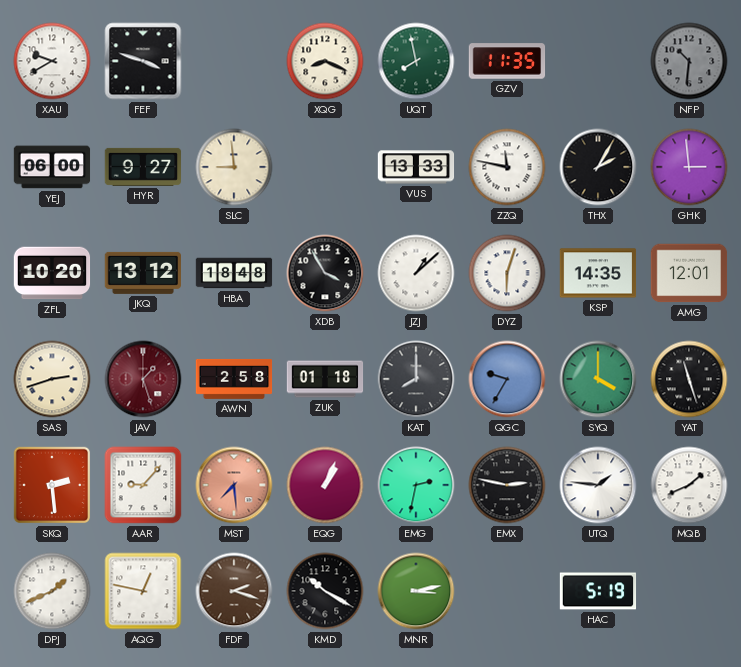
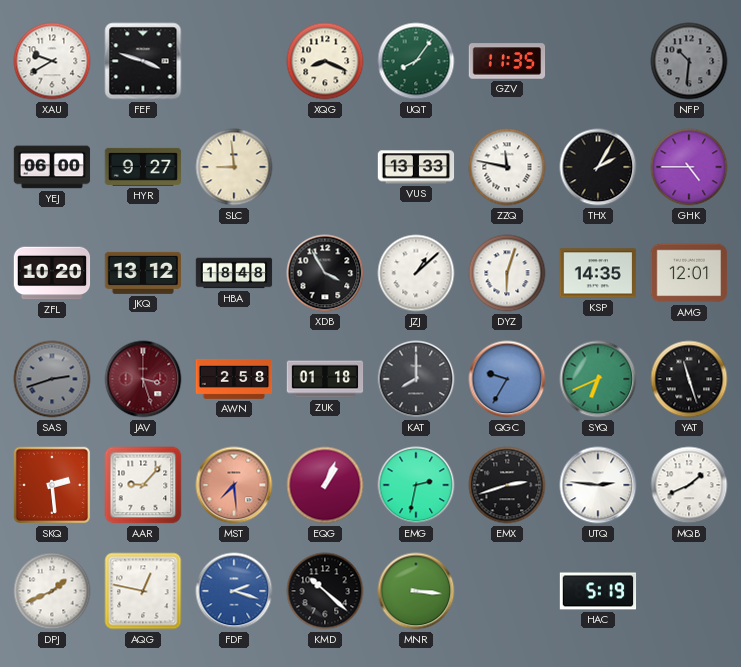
UQT: 7:58 -> 8:06
GHK: 2:59 -> 4:45
SAS dial: cream -> grey
JAV: 1:27 -> 3:27
SYQ: 4:00 -> 6:41
EMX: 2:47 -> 2:42
UTQ: 1:46 -> 2:46
FDF dial: brown -> blue
KMD: 10:20 -> 10:22
MNR: 3:13 -> 3:16
